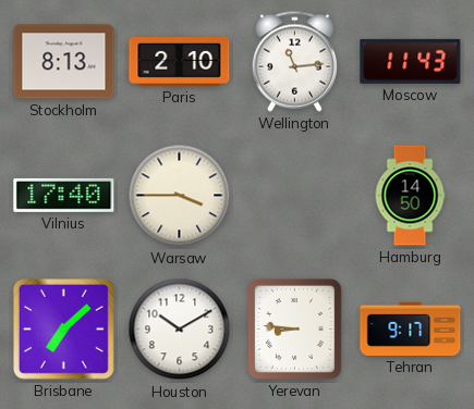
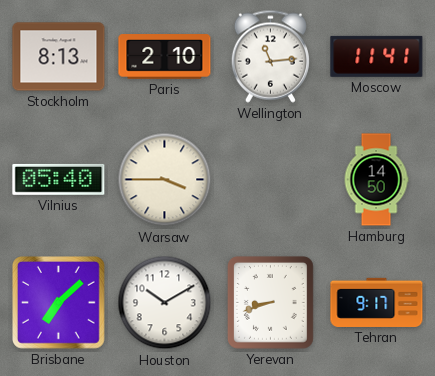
Moscow: 11:43 -> 11:41
Vilnius: 17:40 -> 05:40
Yerevan: 8:46 -> 8:42
